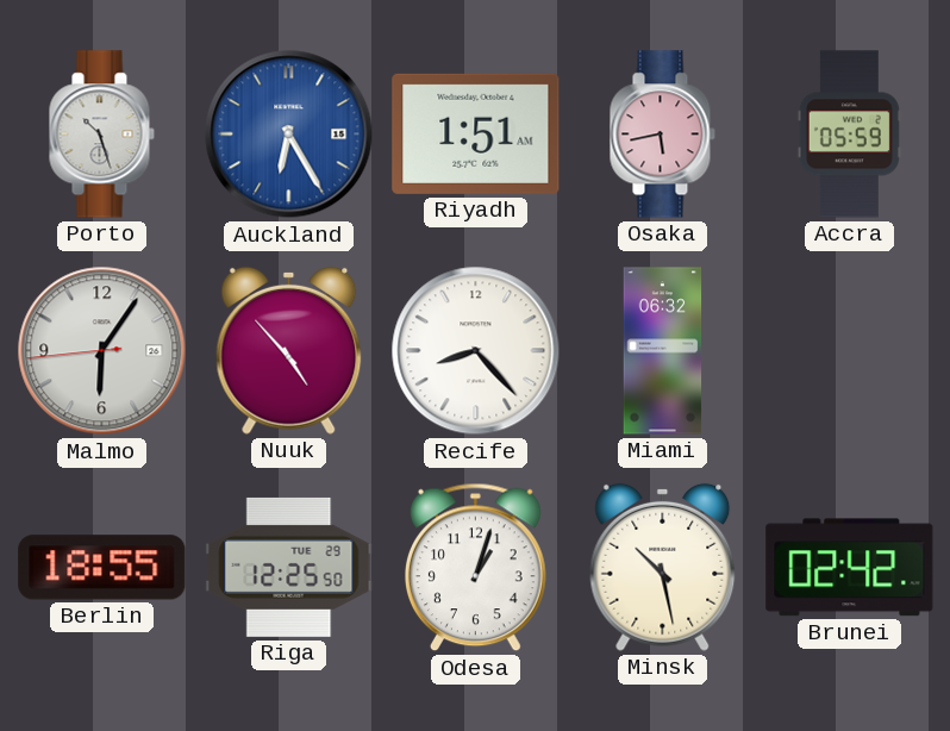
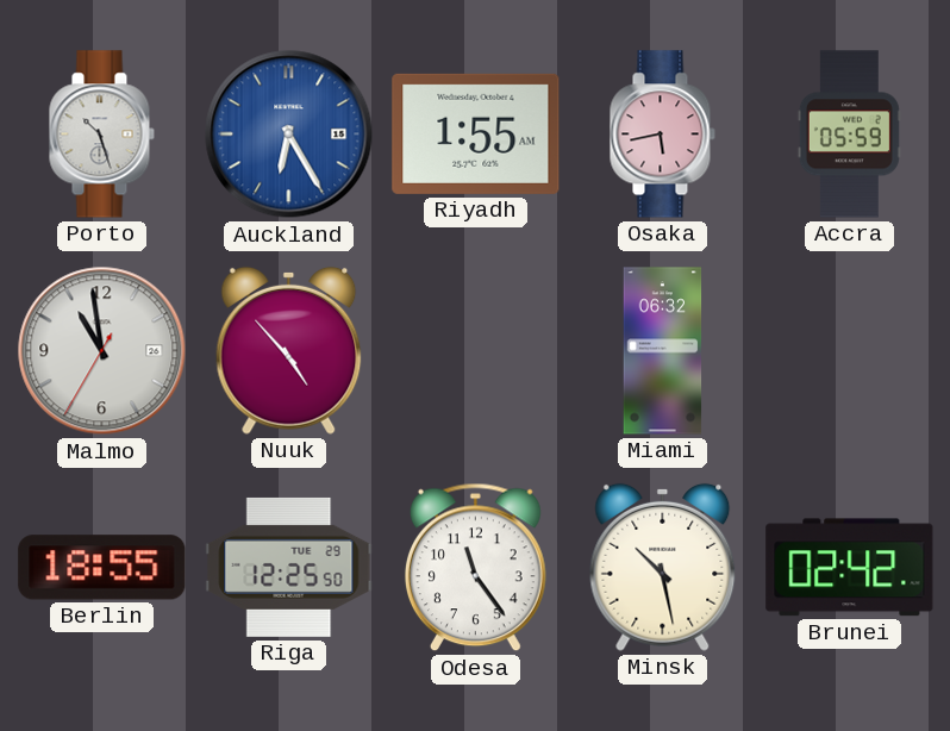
Riyadh: 1:51 -> 1:55
Malmo: 6:05 -> 10:58
Recife: 8:23 -> none
Odesa: 1:03 -> 11:24
